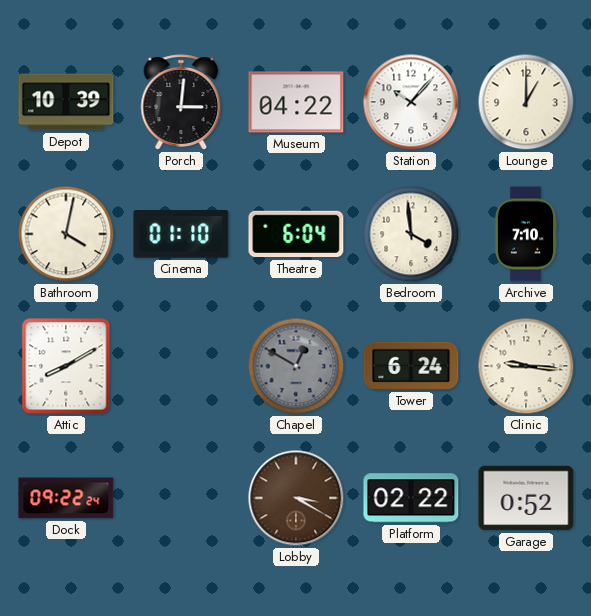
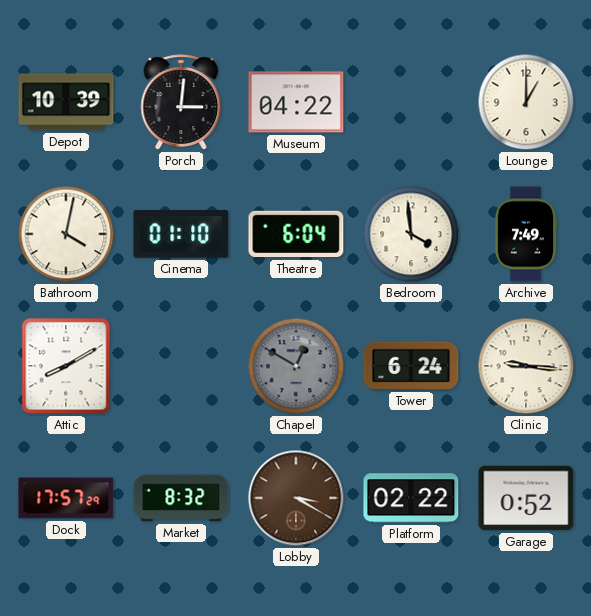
Station: 10:07 -> none
Archive: 7:10 -> 7:49
Dock: 09:22 -> 17:57
Market: none -> 8:32
